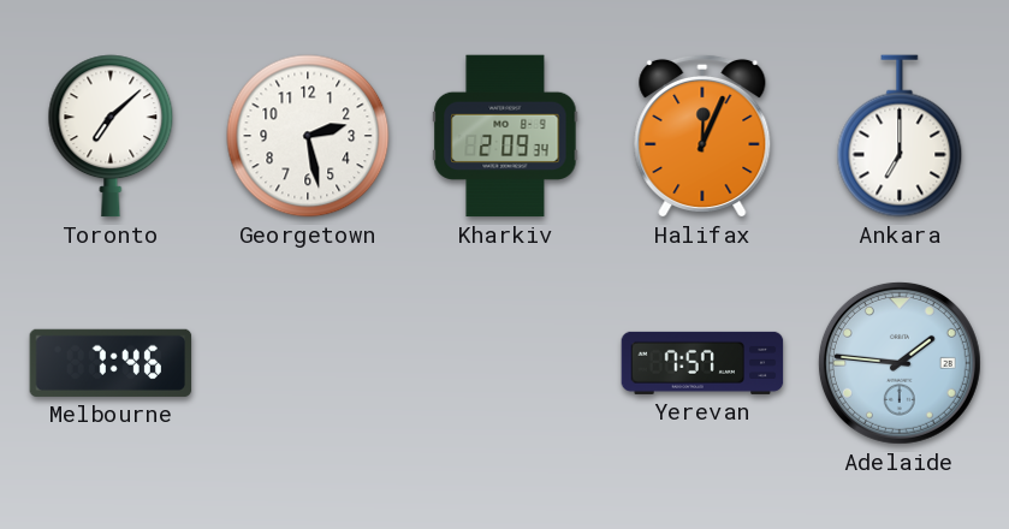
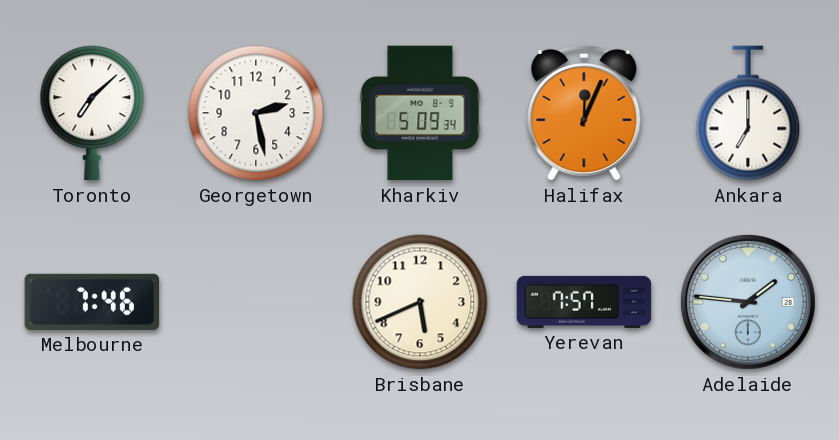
Kharkiv: 2:09 -> 5:09
Brisbane: none -> 5:41
